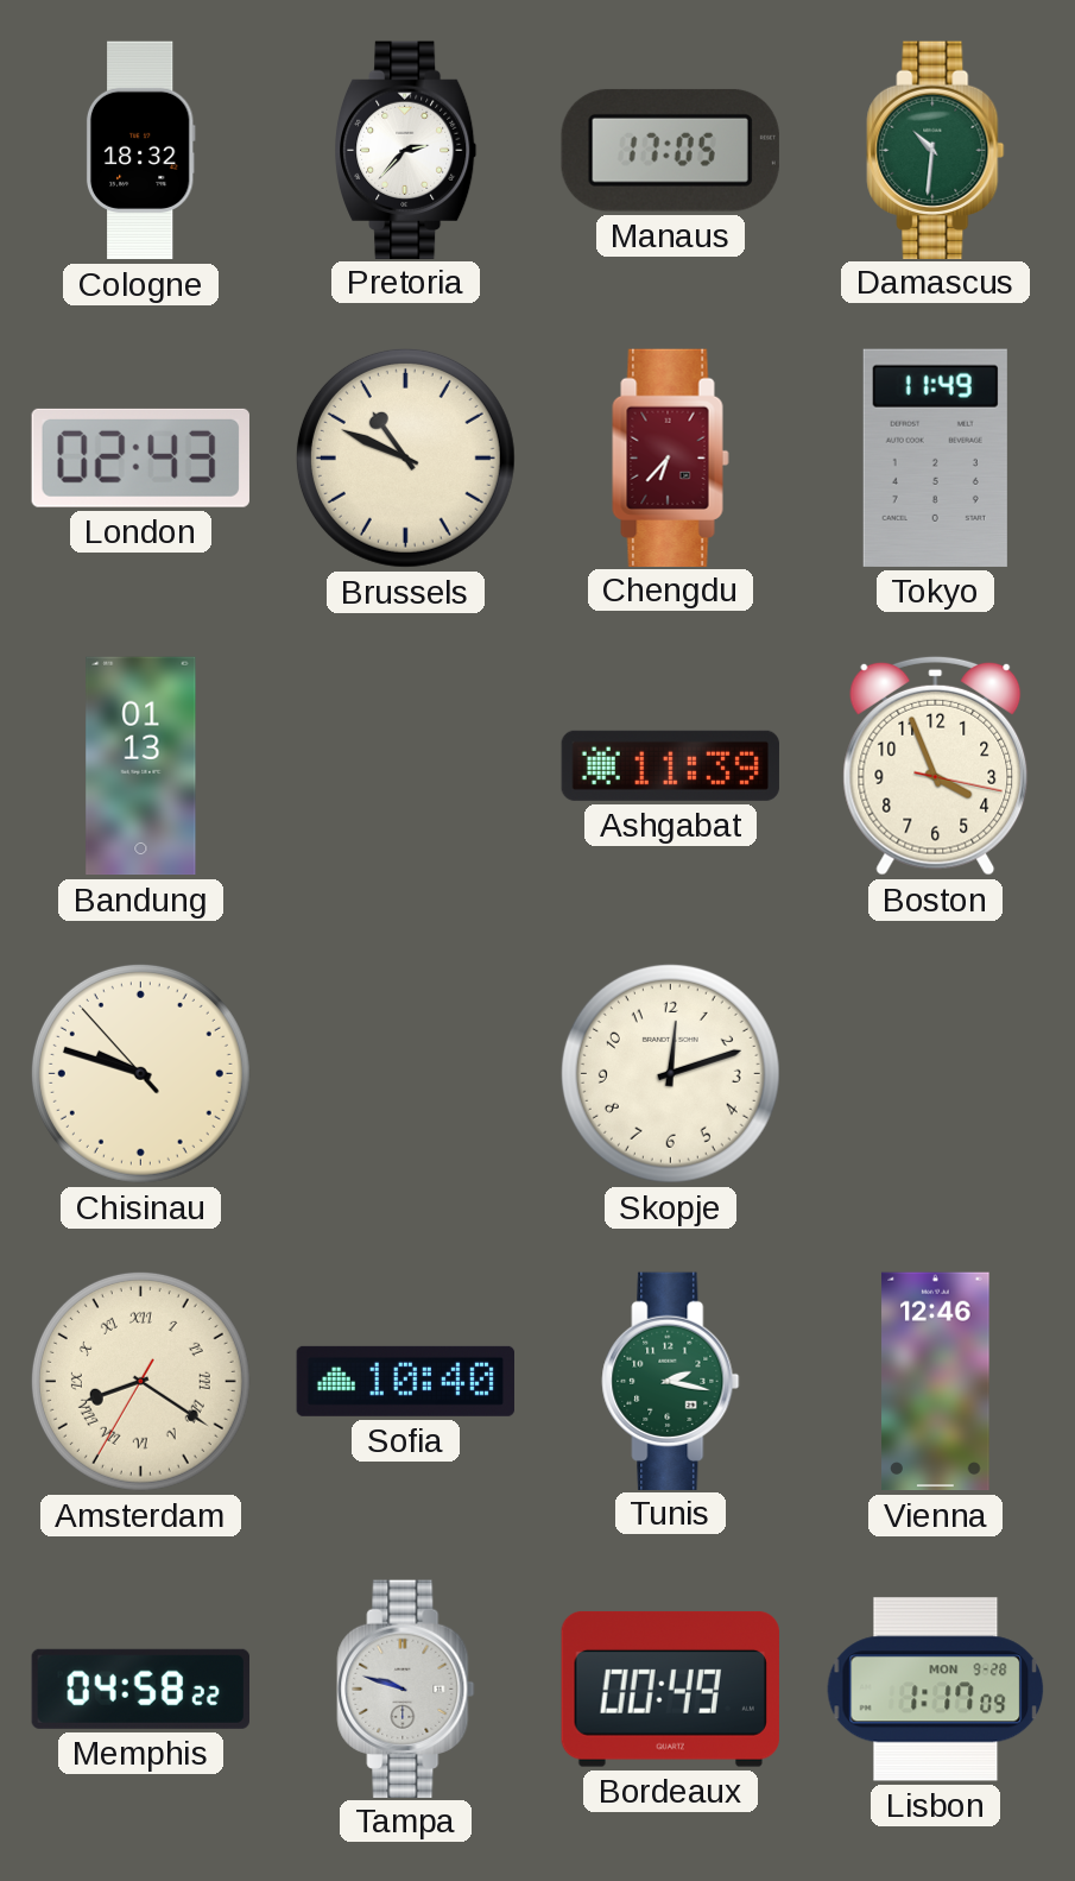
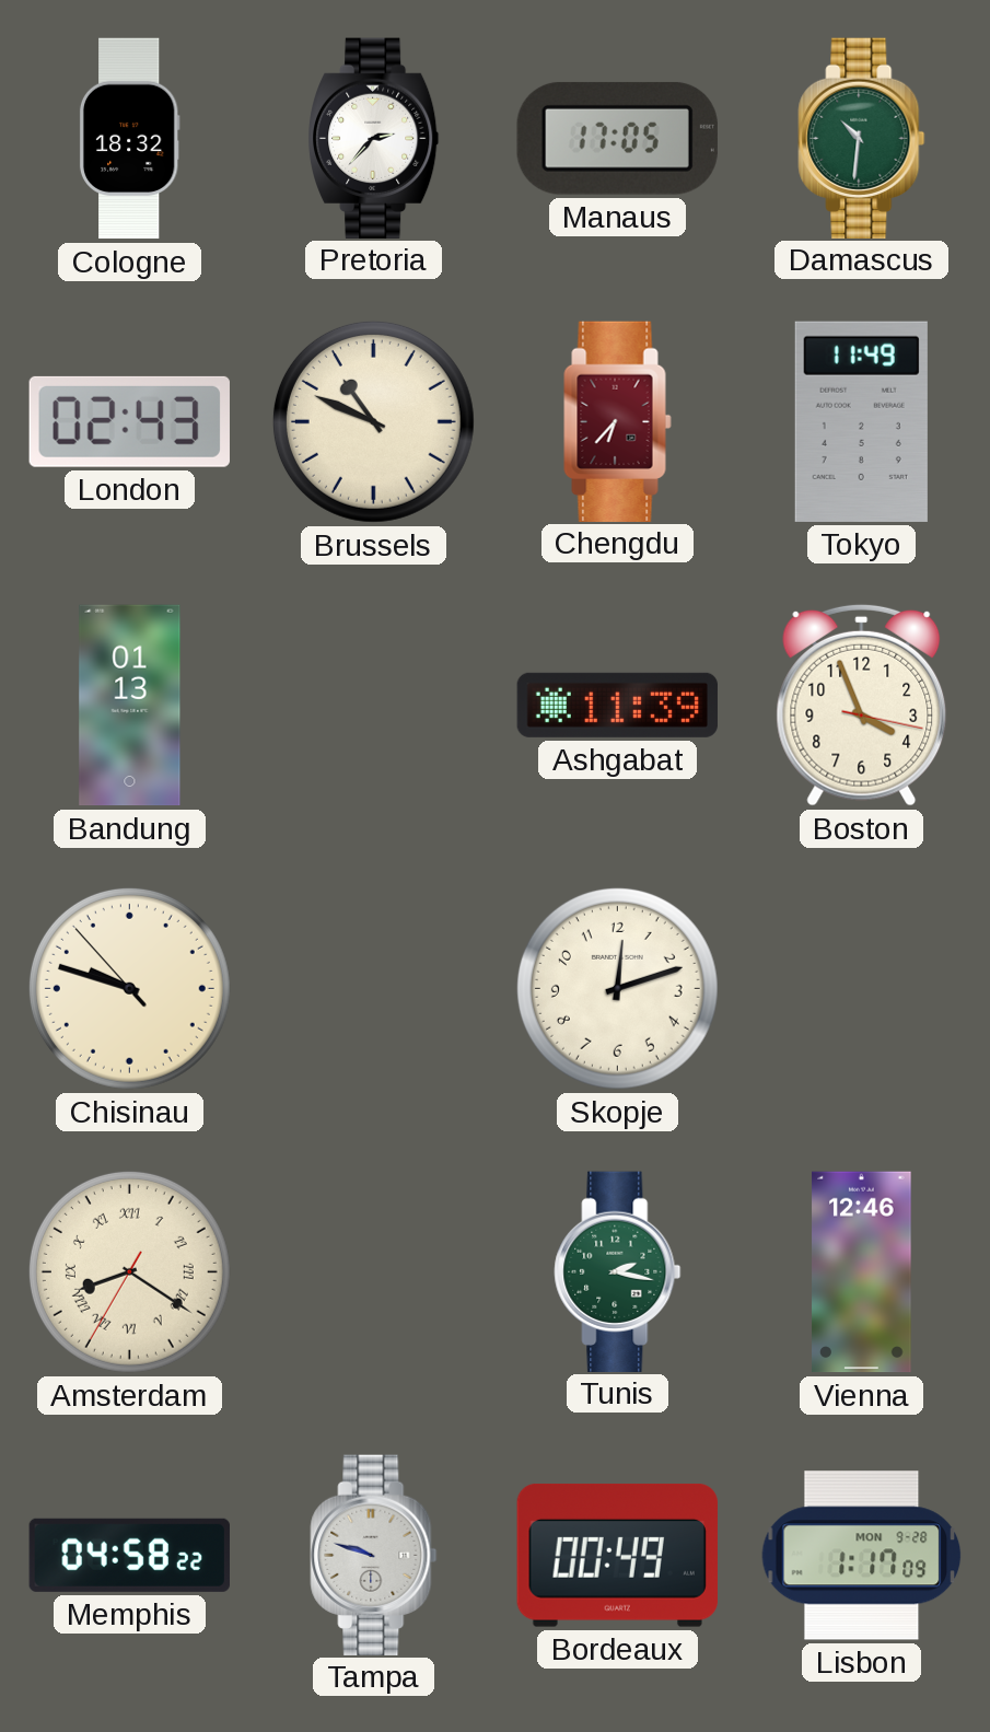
Sofia: 10:40 -> none
